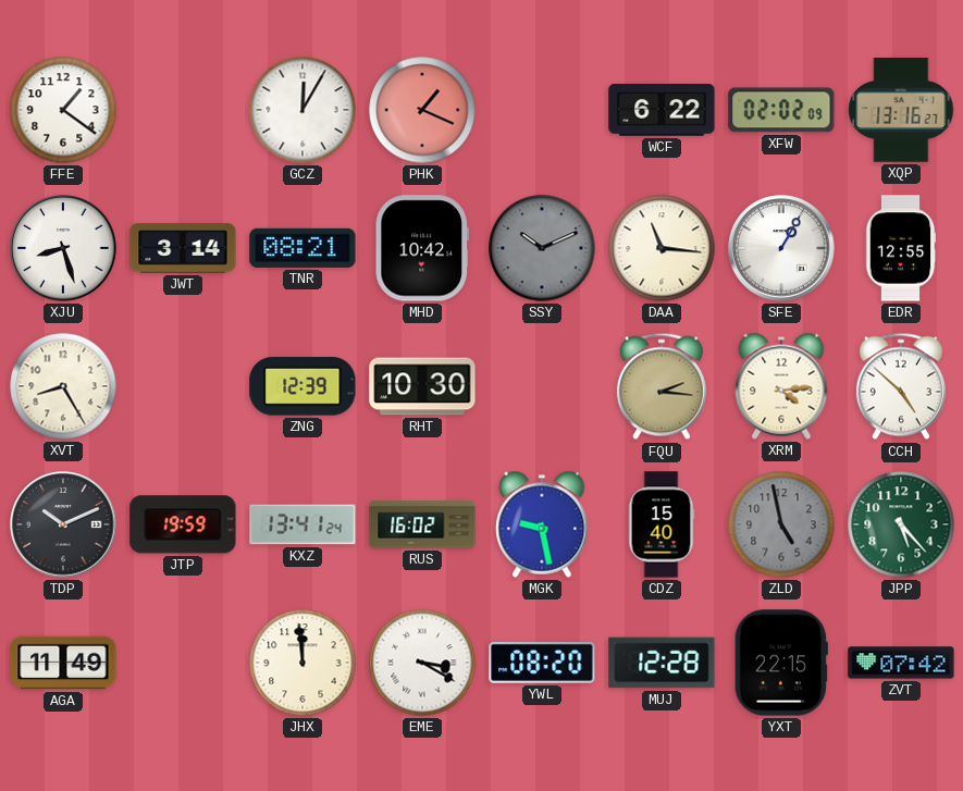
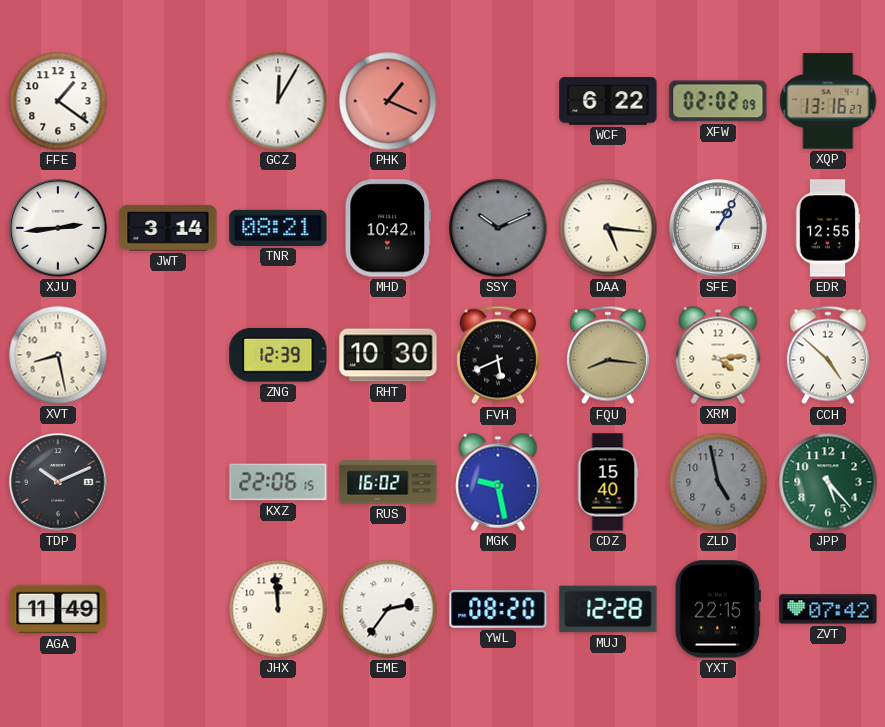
XJU: 8:27 -> 2:44
DAA: 11:16 -> 5:16
XVT: 8:25 -> 8:28
FVH: none -> 5:41
FQU: 2:16 -> 8:16
JTP: 19:59 -> none
KXZ: 13:41 -> 22:06
EME: 3:20 -> 2:36
